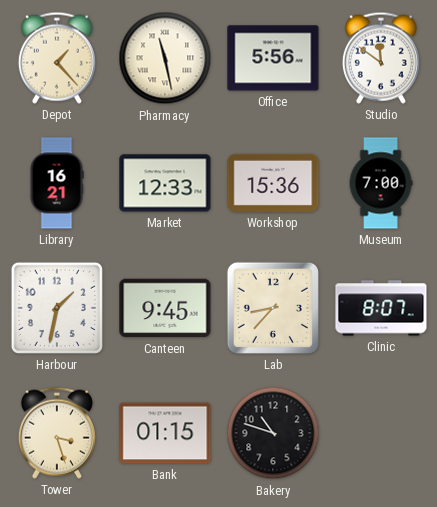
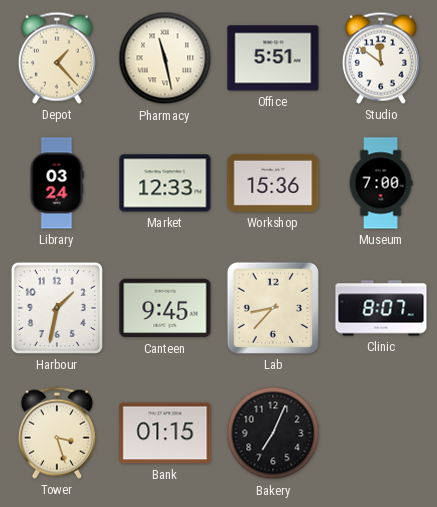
Office: 5:56 -> 5:51
Library: 16:21 -> 03:24
Bakery: 10:48 -> 7:04
